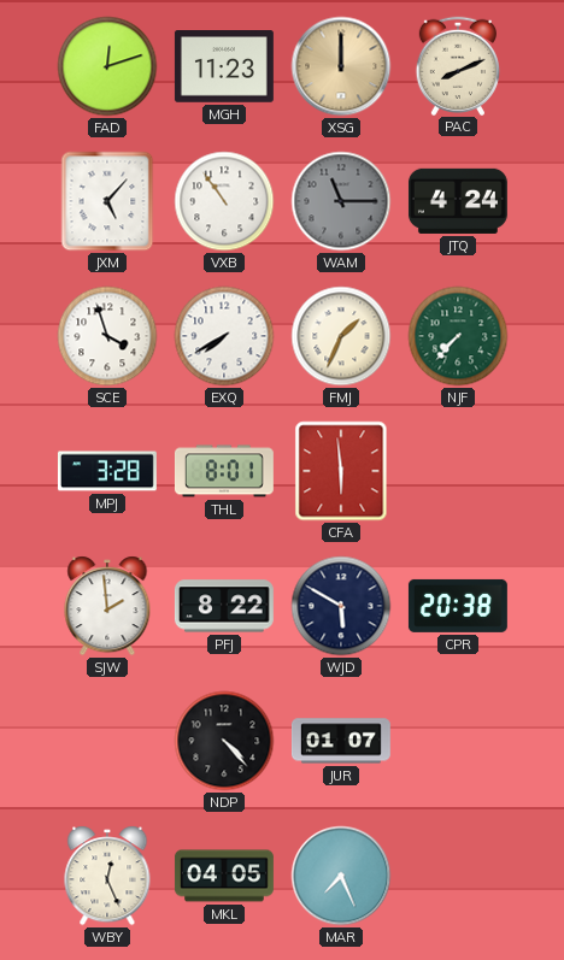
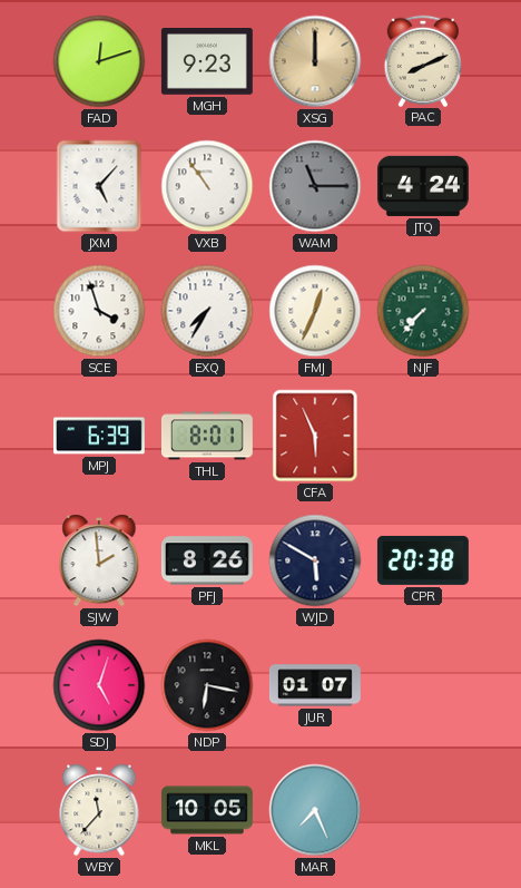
MGH: 11:23 -> 9:23
EXQ: 7:40 -> 7:35
FMJ: 1:34 -> 12:34
MPJ: 3:28 -> 6:39
CFA: 5:59 -> 5:56
PFJ: 8:22 -> 8:26
SDJ: none -> 5:03
NDP: 4:23 -> 6:17
WBY: 12:26 -> 11:37
MKL: 04:05 -> 10:05
